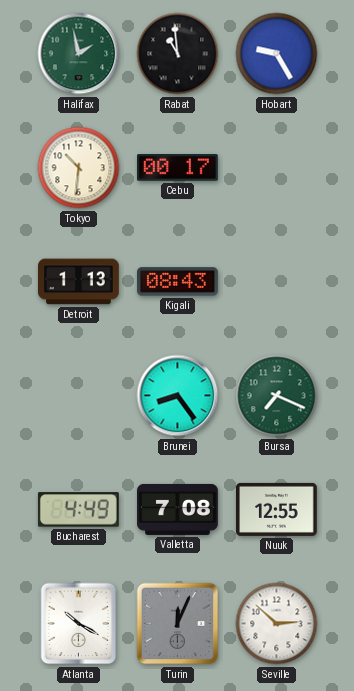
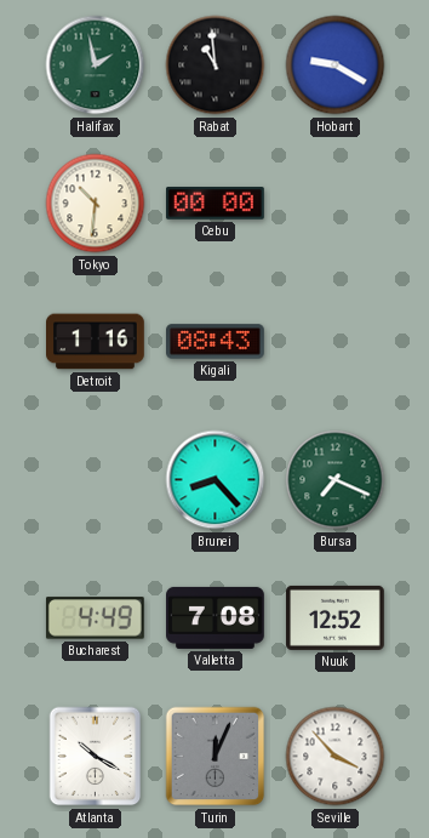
Hobart: 9:25 -> 9:20
Cebu: 00:17 -> 00:00
Detroit: 1:13 -> 1:16
Brunei: 8:24 -> 8:23
Nuuk: 12:55 -> 12:52
Seville: 2:52 -> 3:53
